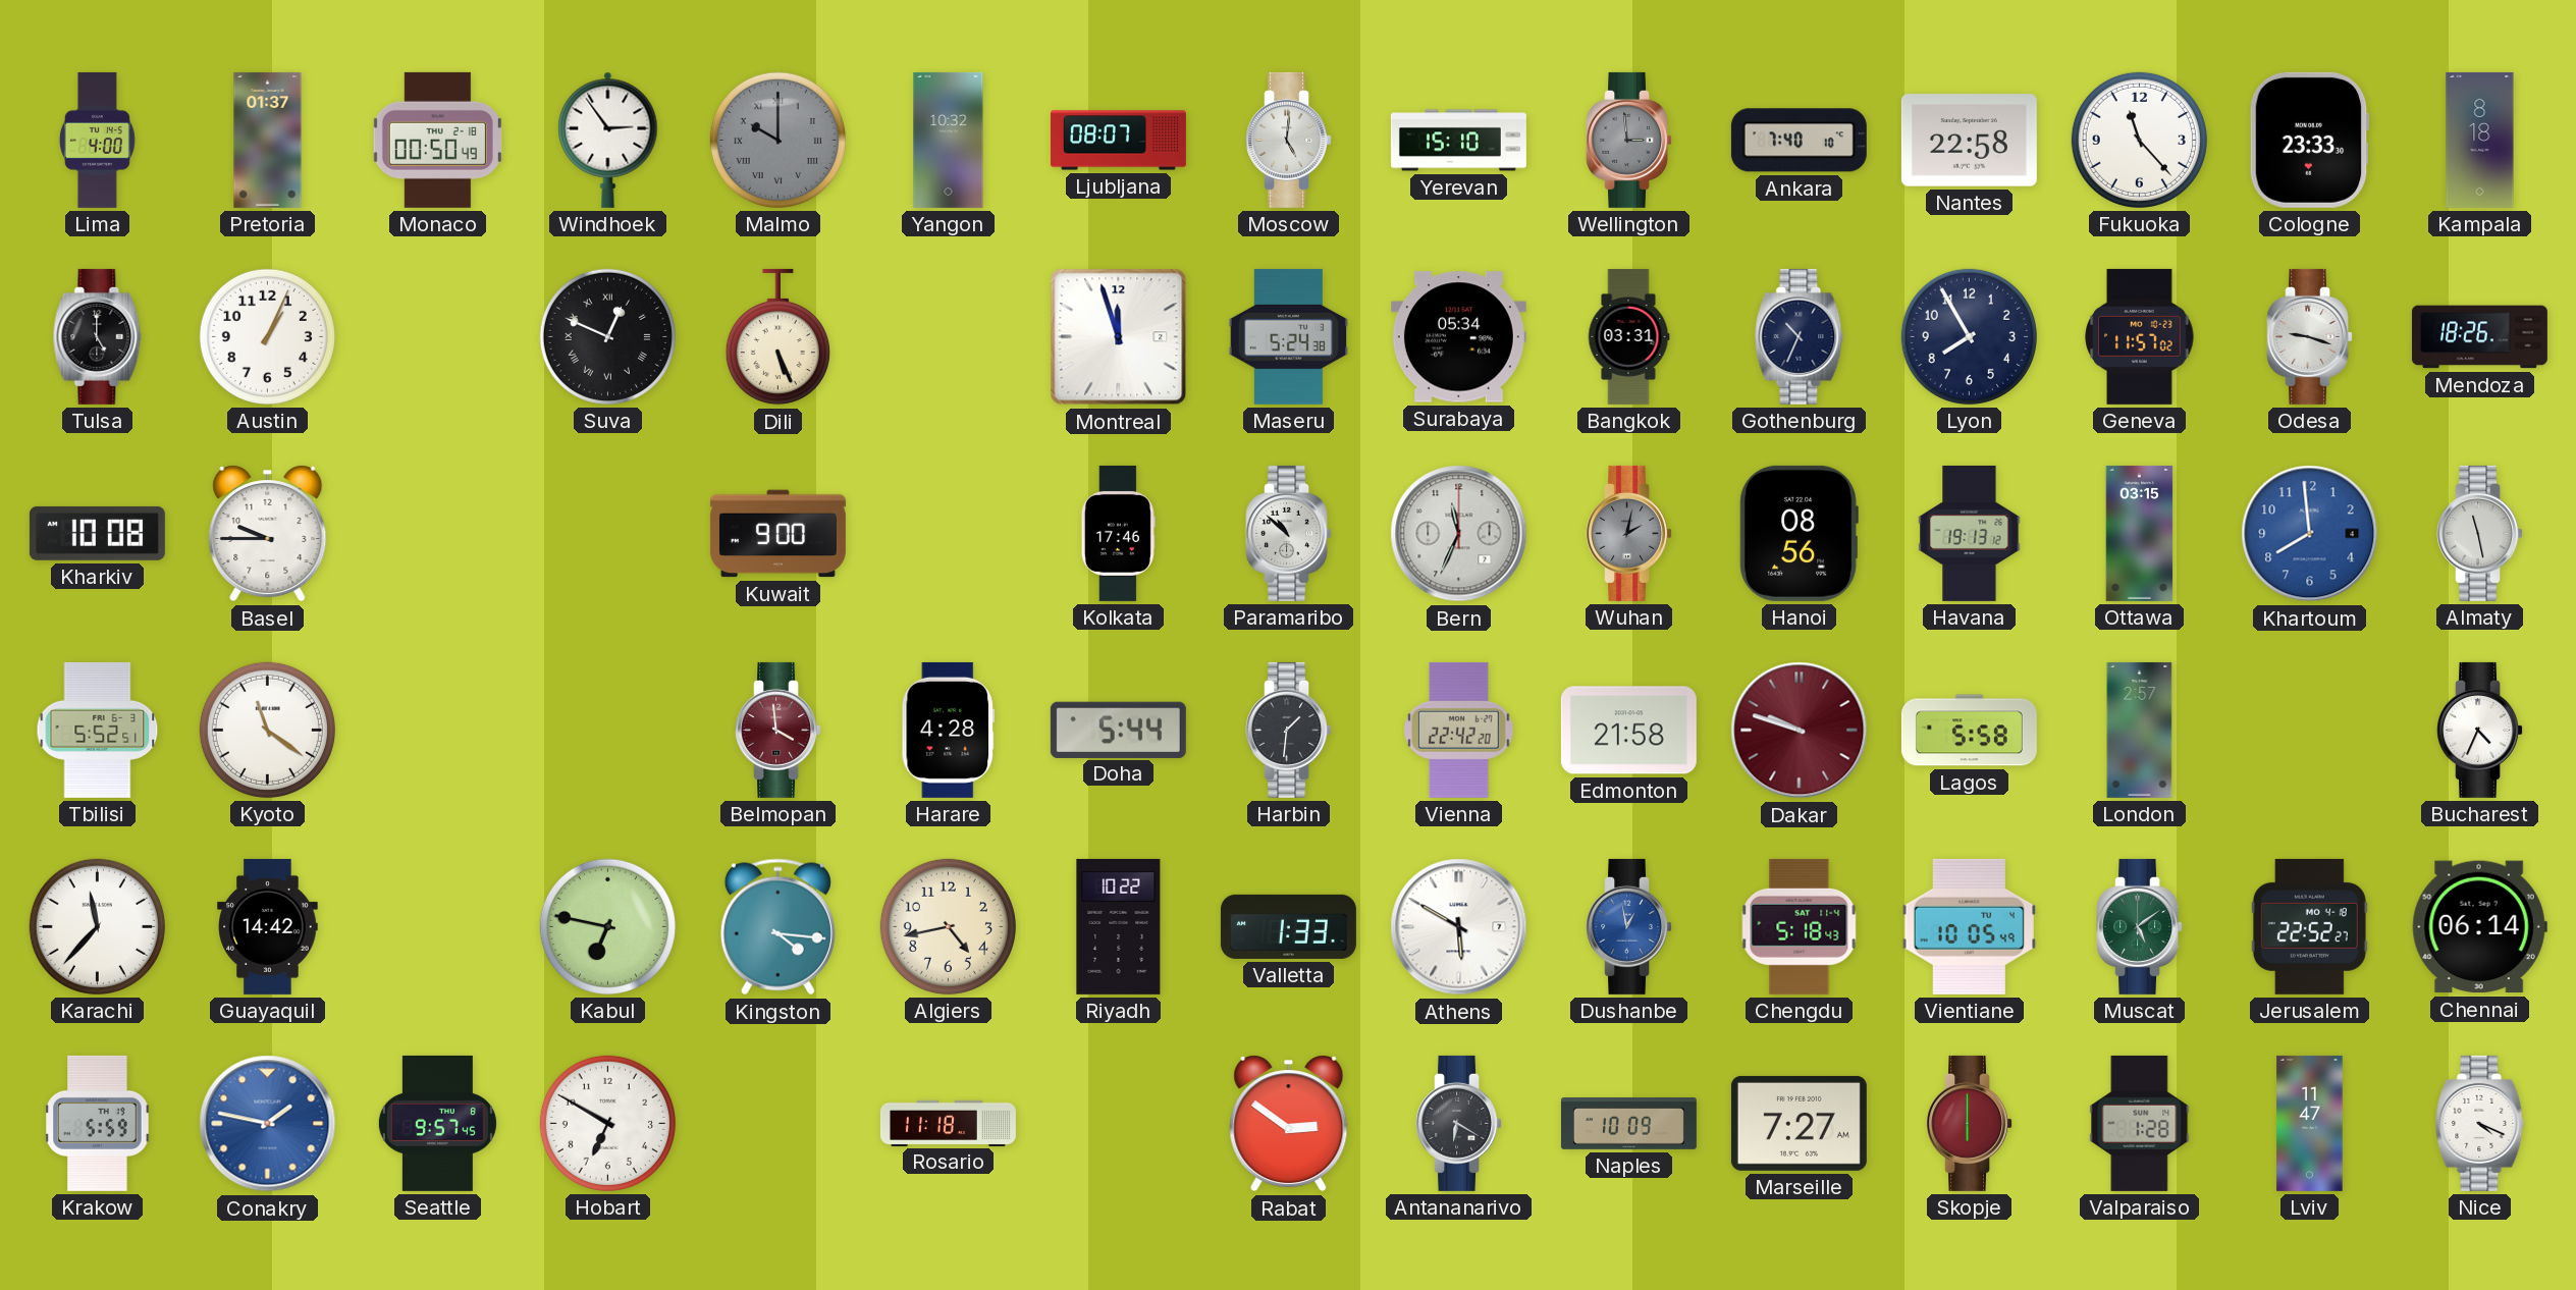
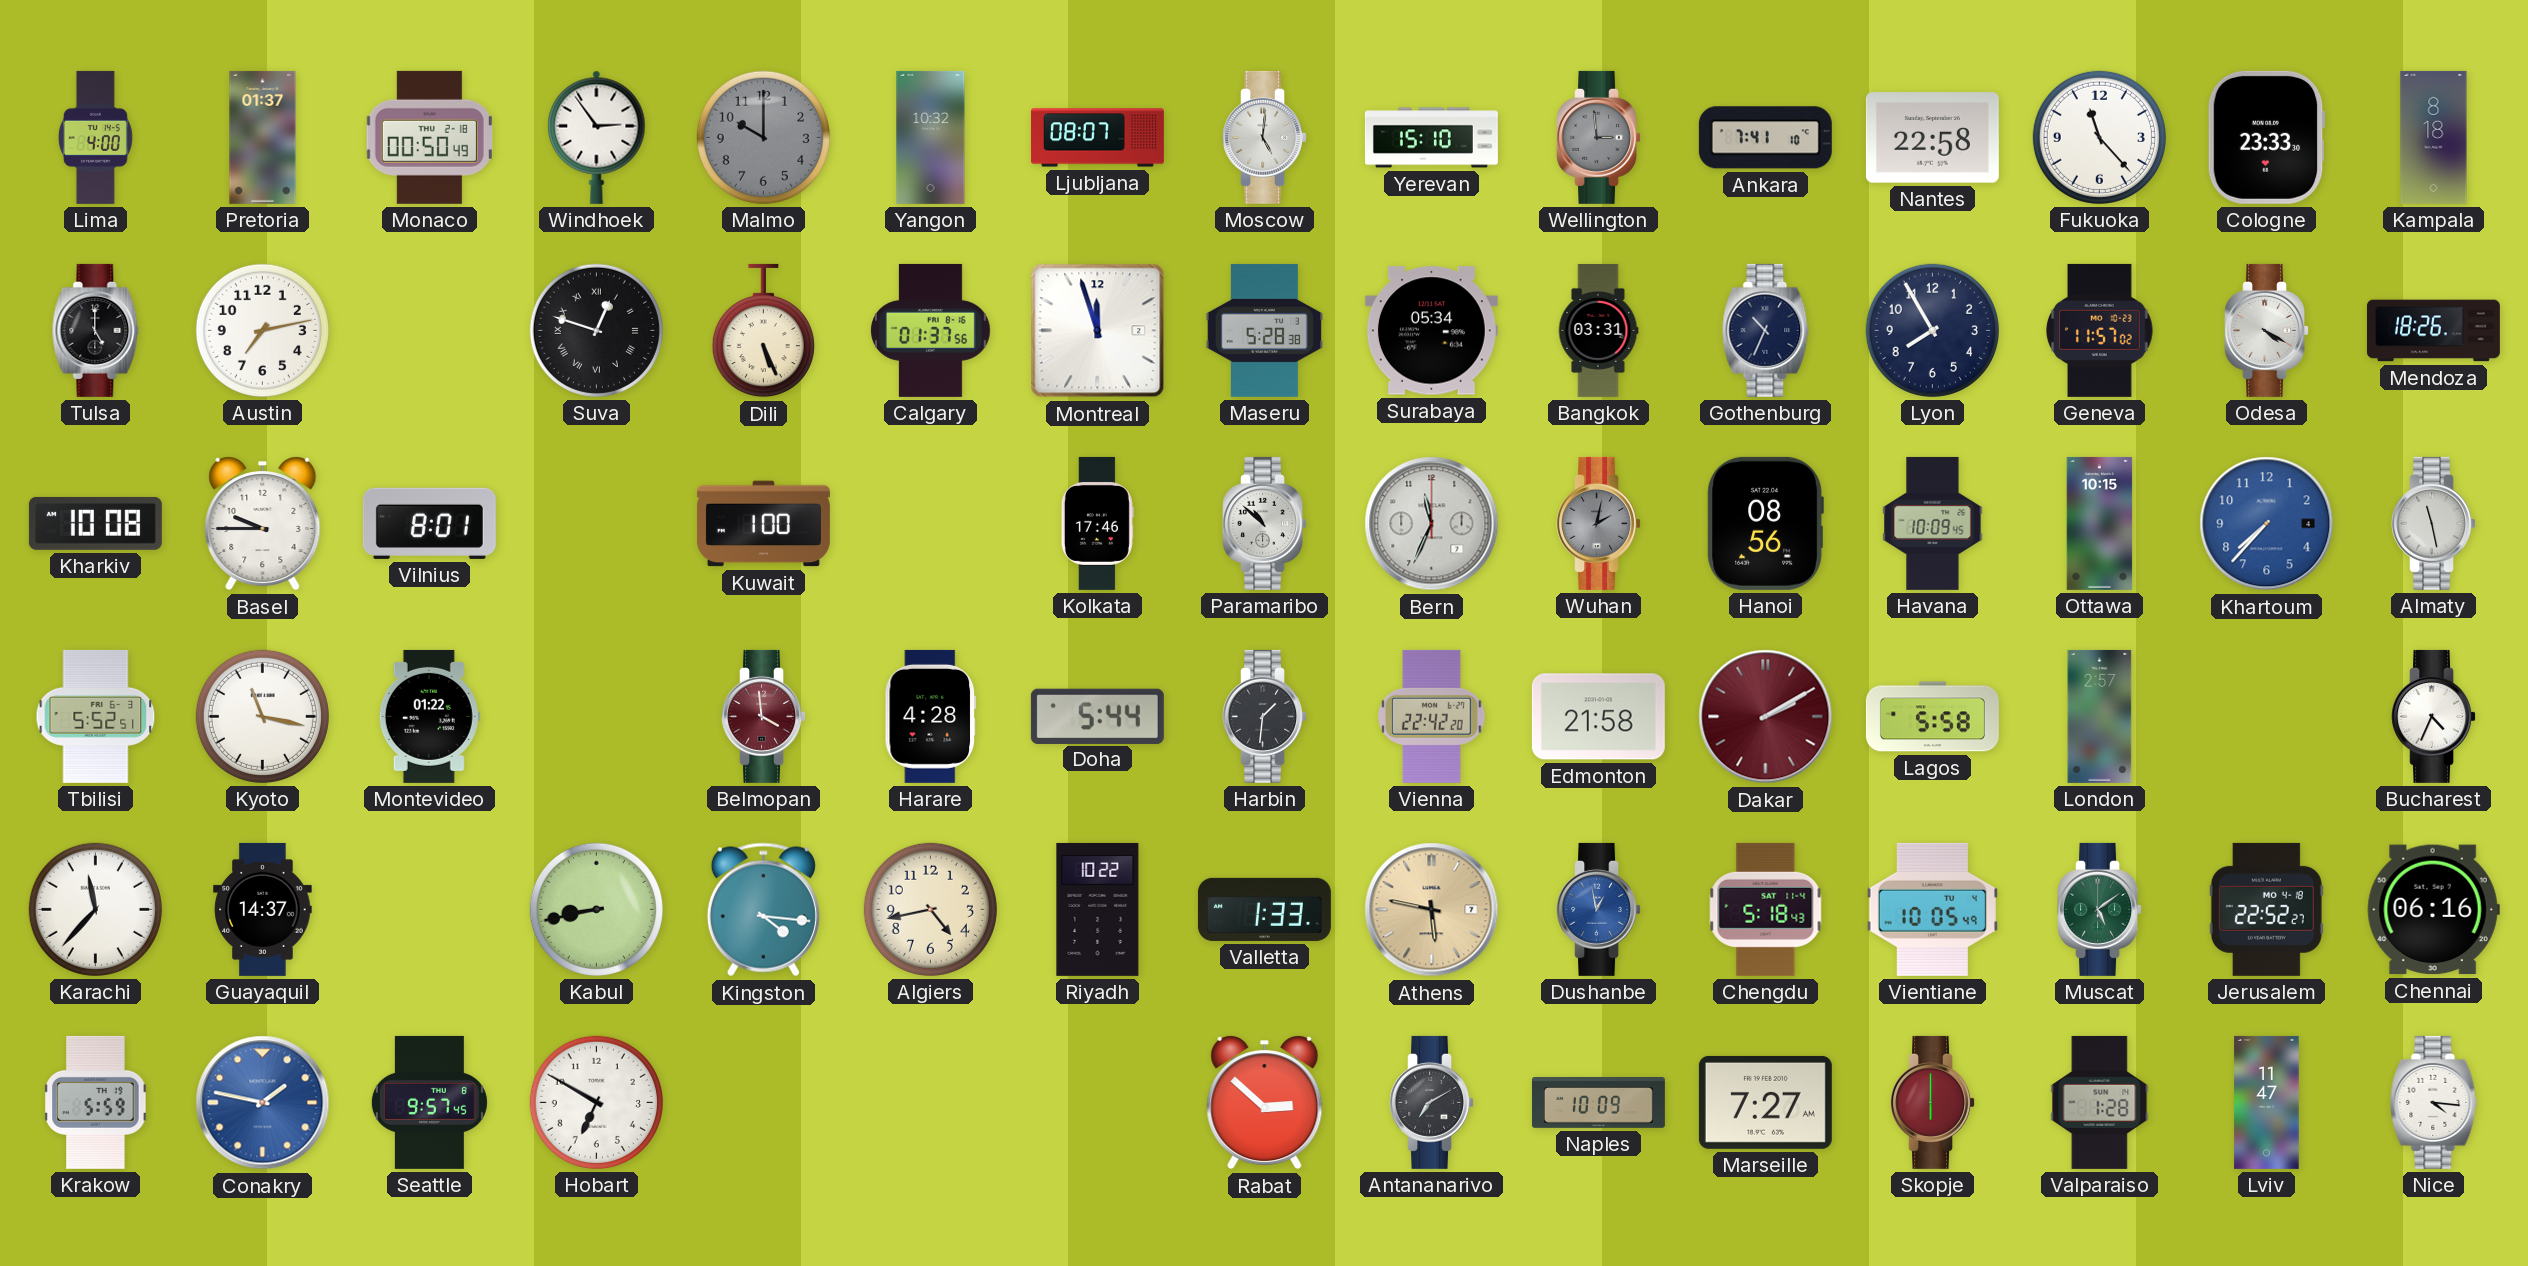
Malmo numerals: Roman -> Arabic
Ankara: 7:40 -> 7:41
Austin: 1:04 -> 7:13
Suva: 12:49 -> 12:48
Calgary: none -> 01:37
Maseru: 5:24 -> 5:28
Odesa: 9:18 -> 4:20
Vilnius: none -> 8:01
Kuwait: 9:00 -> 1:00
Havana: 19:13 -> 10:09
Ottawa: 03:15 -> 10:15
Khartoum: 7:59 -> 7:37
Kyoto: 11:21 -> 11:17
Montevideo: none -> 01:22
Dakar: 9:48 -> 2:10
Guayaquil: 14:42 -> 14:37
Kabul: 6:47 -> 8:43
Athens: 5:50 -> 5:47
Athens dial: white -> champagne
Chennai: 06:14 -> 06:16
Rosario: 11:18 -> none
Rabat: 2:51 -> 2:52
Antananarivo: 6:20 -> 7:10
Nice: 4:19 -> 4:16
